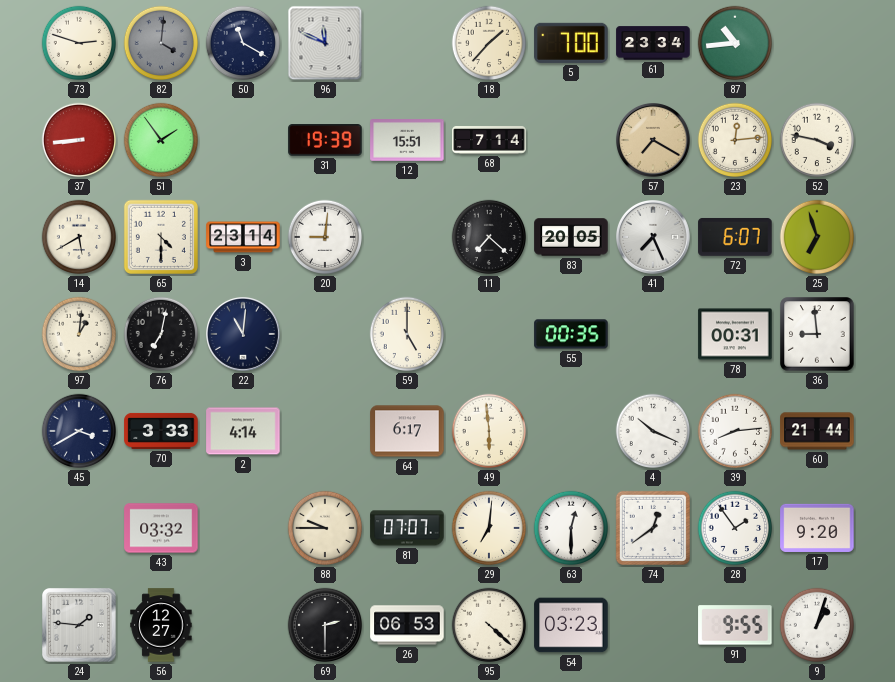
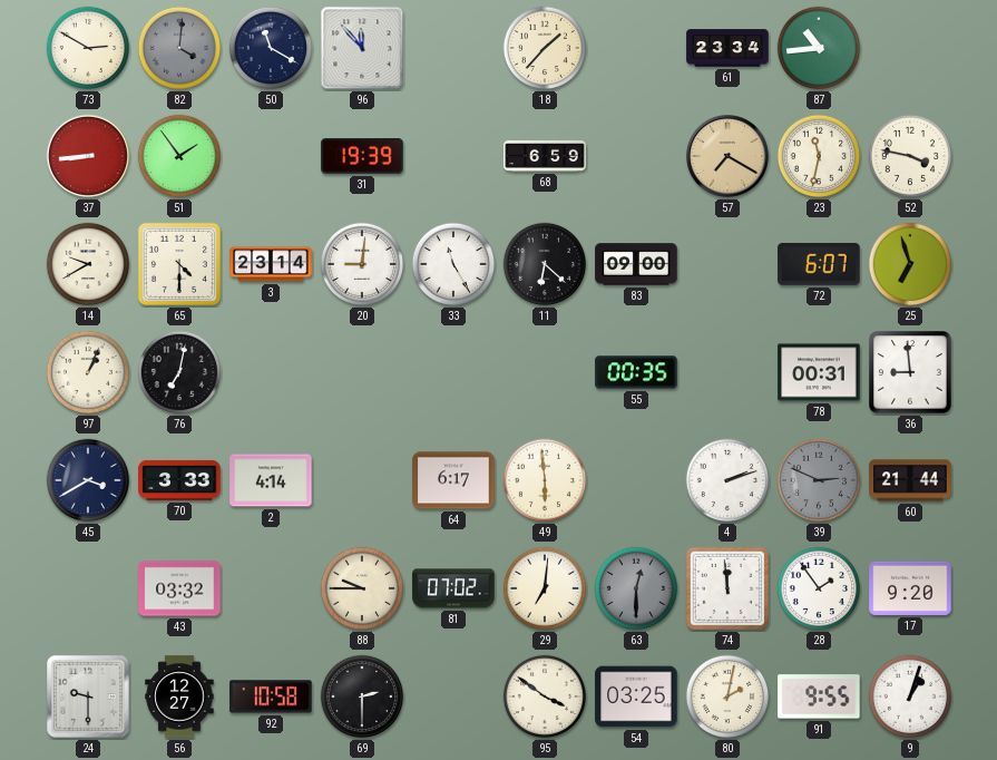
73: 2:48 -> 2:50
96: 11:49 -> 11:53
5: 7:00 -> none
12: 15:51 -> none
68: 7:14 -> 6:59
23: 12:14 -> 11:32
14: 5:40 -> 9:40
33: none -> 11:25
11: 7:22 -> 6:22
83: 20:05 -> 09:00
41: 7:26 -> none
97: 1:01 -> 1:04
22: 11:01 -> none
59: 5:00 -> none
4: 10:19 -> 2:12
39: 8:14 -> 2:49
39 dial: white -> grey
81: 07:07 -> 07:02
63 dial: white -> grey
74: 12:39 -> 11:59
24: 1:46 -> 9:30
92: none -> 10:58
26: 06:53 -> none
95: 4:22 -> 3:51
54: 03:23 -> 03:25
80: none -> 2:02
